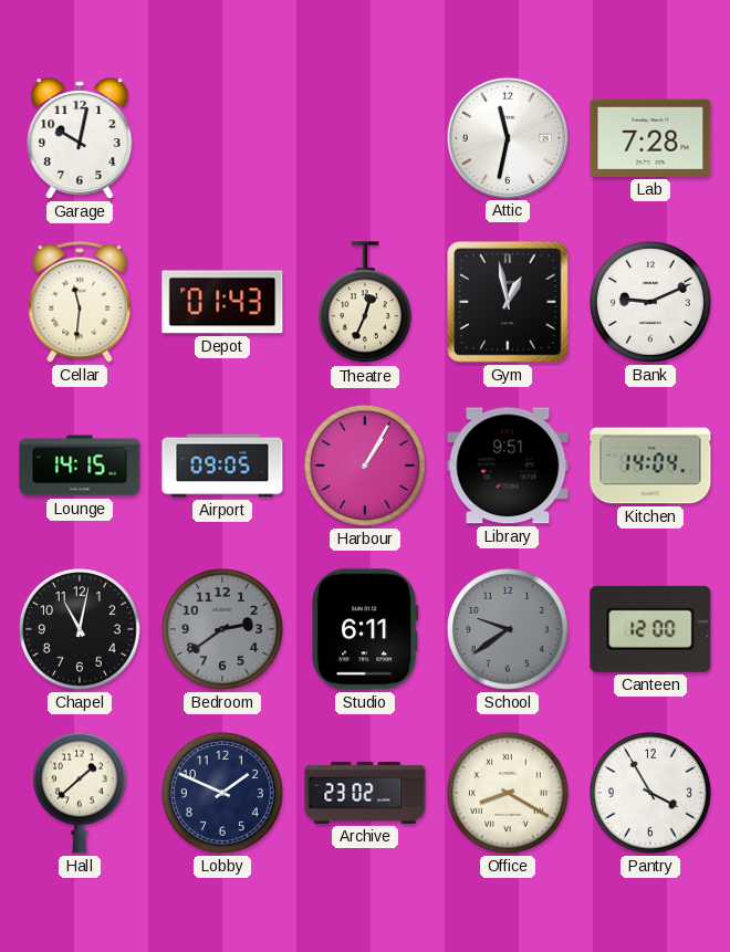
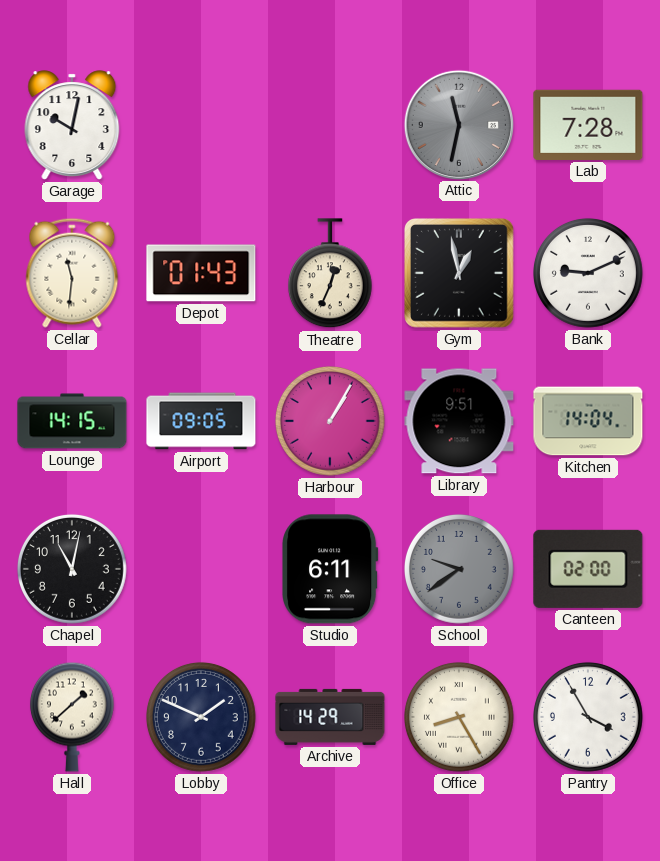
Attic dial: white -> grey
Bedroom: 2:39 -> none
Canteen: 12:00 -> 02:00
Archive: 23:02 -> 14:29
Office: 8:20 -> 8:25
